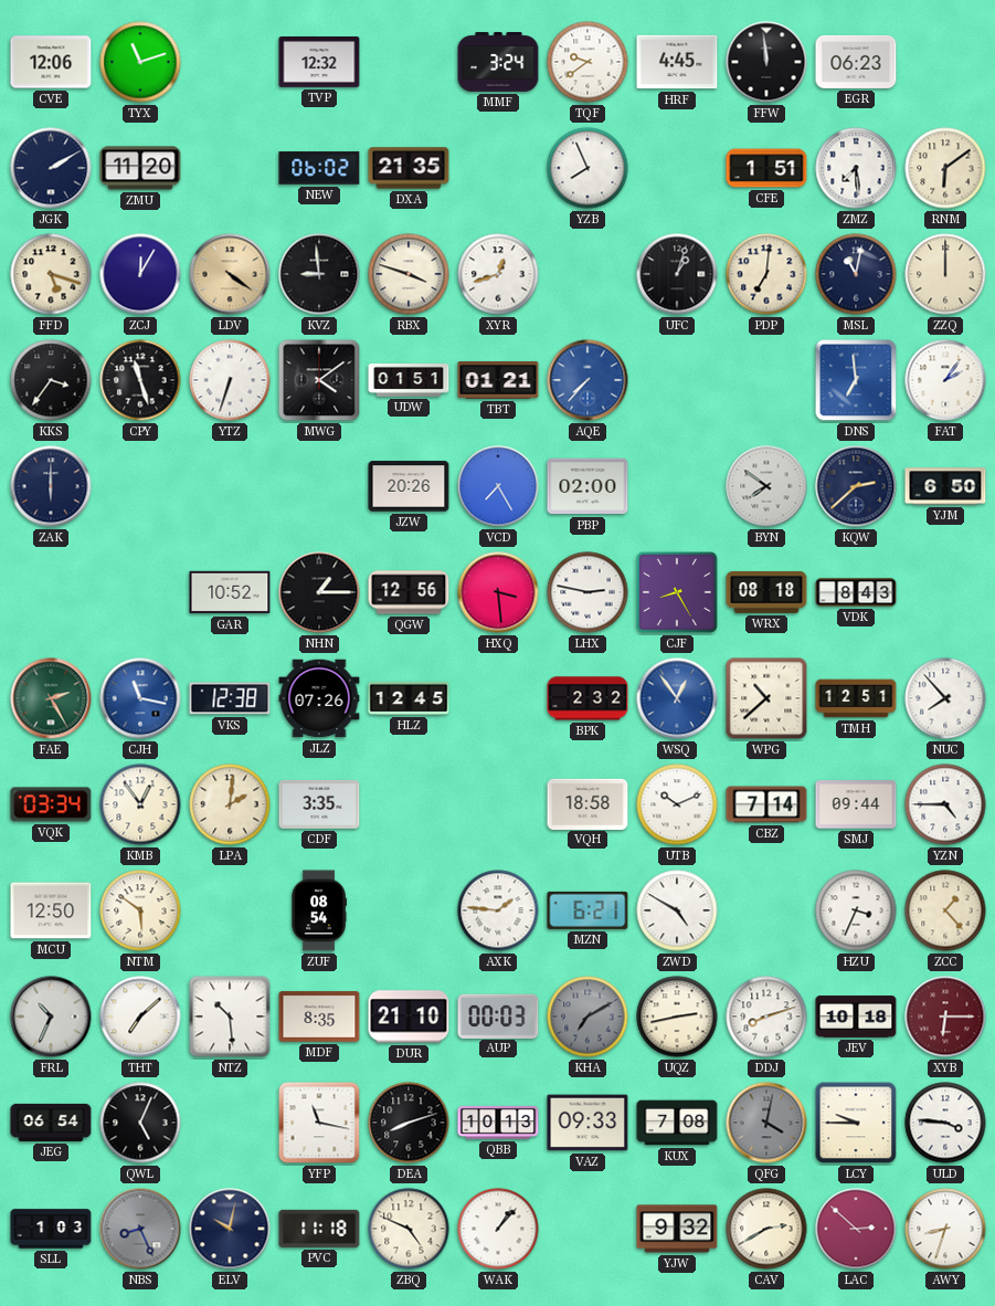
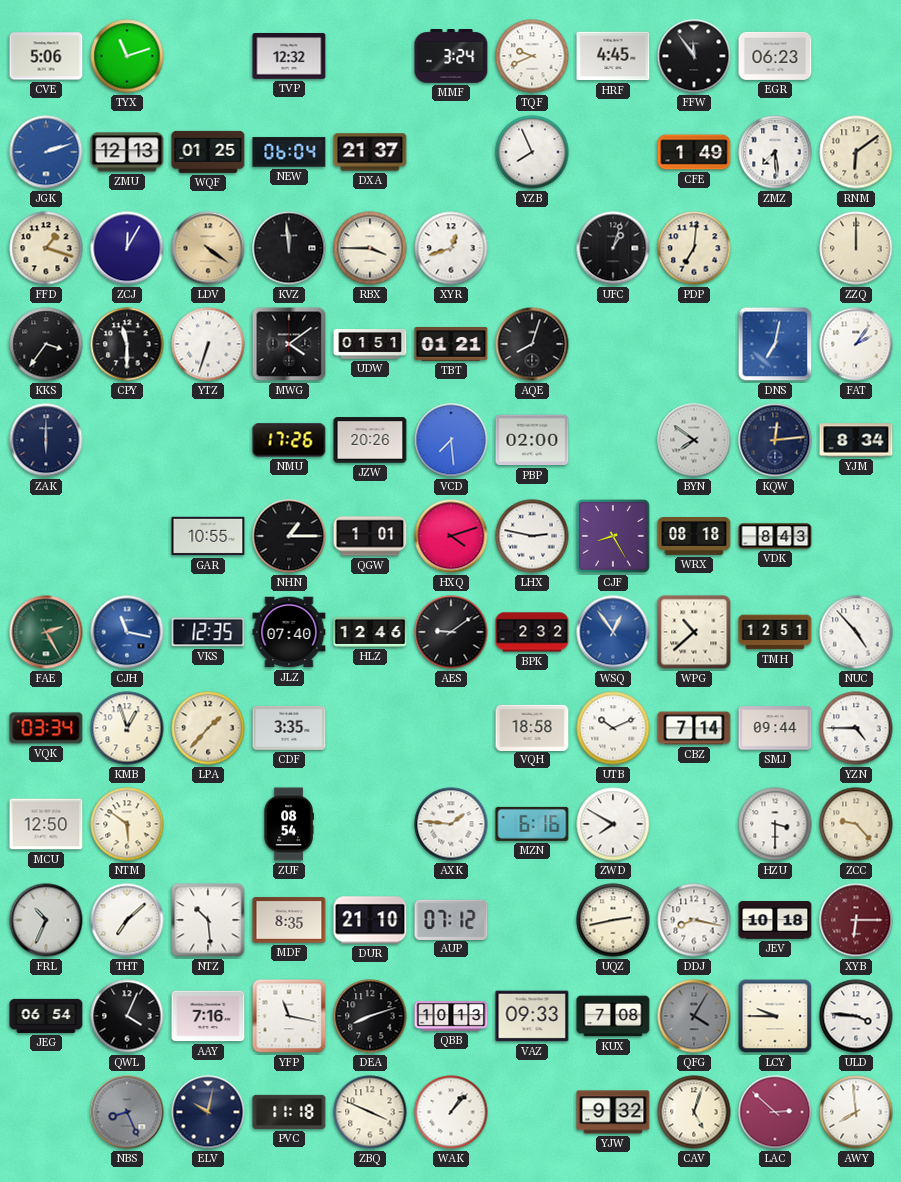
CVE: 12:06 -> 5:06
TQF: 9:39 -> 9:41
FFW: 11:59 -> 11:54
JGK: 2:10 -> 2:12
JGK dial: navy -> blue
ZMU: 11:20 -> 12:13
WQF: none -> 01:25
NEW: 06:02 -> 06:04
DXA: 21:35 -> 21:37
CFE: 1:51 -> 1:49
FFD: 5:18 -> 1:18
KVZ: 8:59 -> 11:59
RBX: 3:48 -> 3:45
MSL: 11:02 -> none
CPY: 11:27 -> 11:30
AQE: 7:37 -> 8:03
AQE dial: blue -> black
DNS: 6:59 -> 7:02
NMU: none -> 17:26
VCD: 7:25 -> 7:29
KQW: 2:38 -> 12:14
YJM: 6:50 -> 8:34
GAR: 10:52 -> 10:55
QGW: 12:56 -> 1:01
HXQ: 3:29 -> 4:12
VKS: 12:38 -> 12:35
JLZ: 07:26 -> 07:40
HLZ: 12:45 -> 12:46
AES: none -> 9:09
NUC: 7:53 -> 4:53
KMB: 12:54 -> 12:57
LPA: 2:01 -> 1:37
MZN: 6:21 -> 6:16
ZWD: 4:50 -> 7:50
HZU: 3:34 -> 3:30
ZCC: 1:23 -> 9:23
AUP: 00:03 -> 07:12
KHA: 7:10 -> none
DDJ: 8:12 -> 8:17
QWL: 5:04 -> 4:04
AAY: none -> 7:16
QFG: 4:02 -> 4:05
SLL: 1:03 -> none
ZBQ: 4:49 -> 3:49
CAV: 2:40 -> 5:03
AWY: 8:33 -> 7:59
